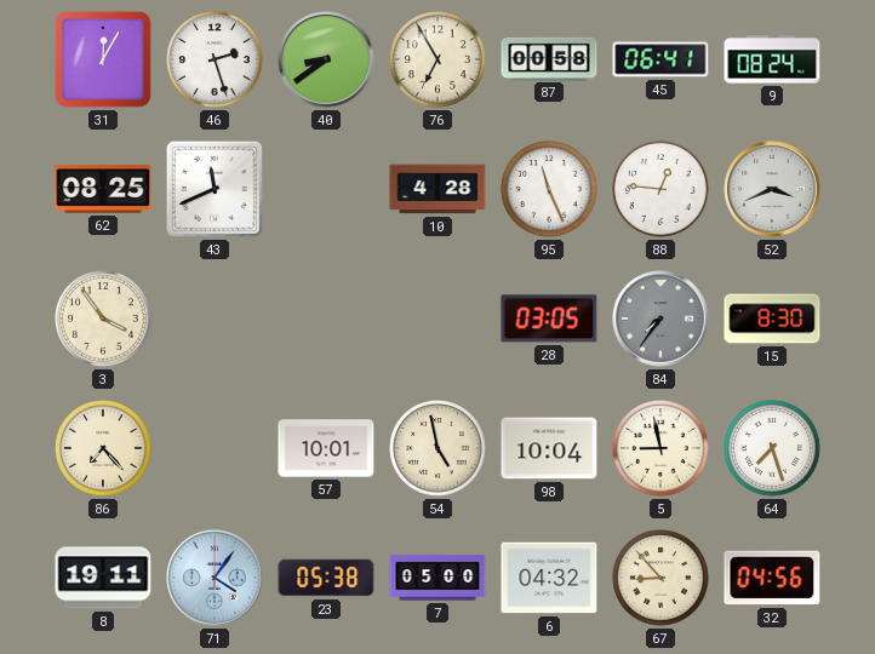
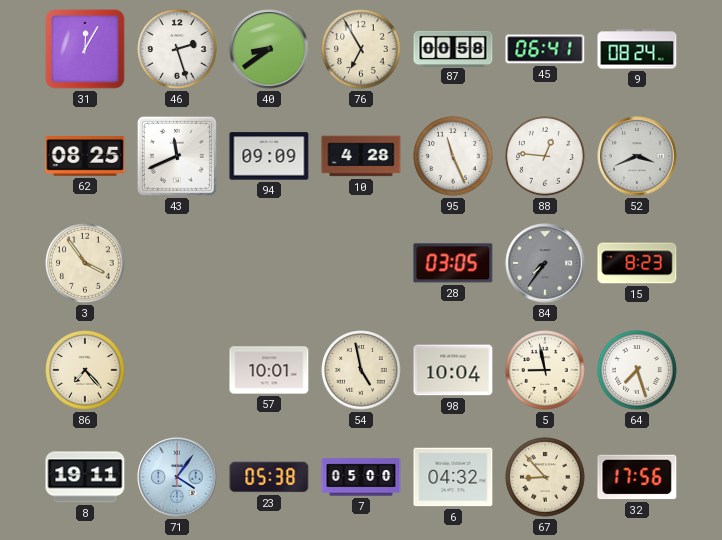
94: none -> 09:09
15: 8:30 -> 8:23
32: 04:56 -> 17:56
